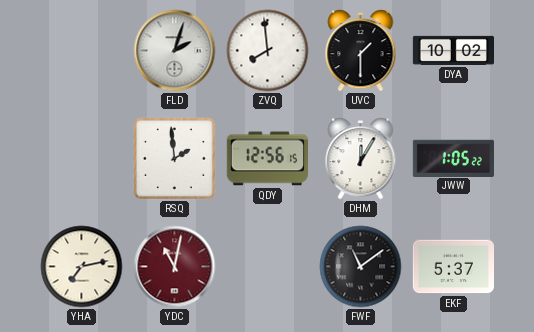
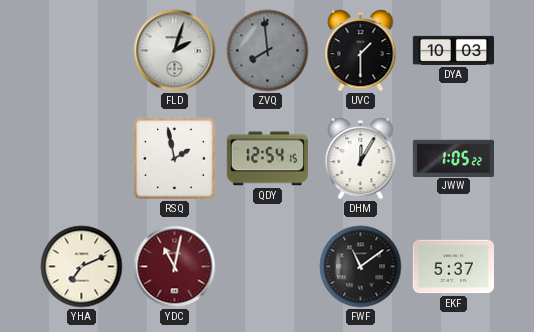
ZVQ dial: white -> grey
DYA: 10:02 -> 10:03
RSQ: 1:59 -> 1:58
QDY: 12:56 -> 12:54
YHA: 7:13 -> 7:11
